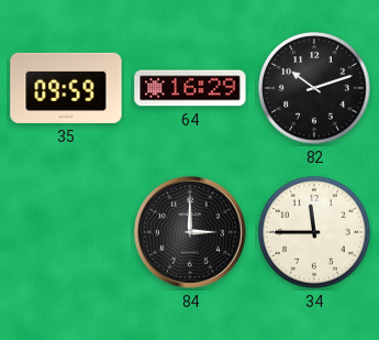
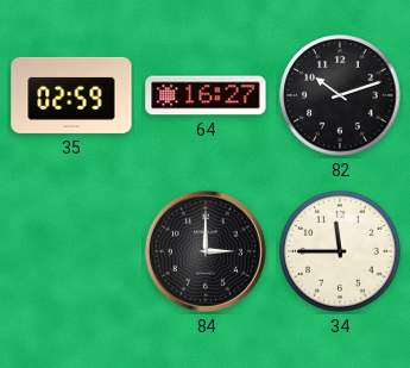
35: 09:59 -> 02:59
64: 16:29 -> 16:27
